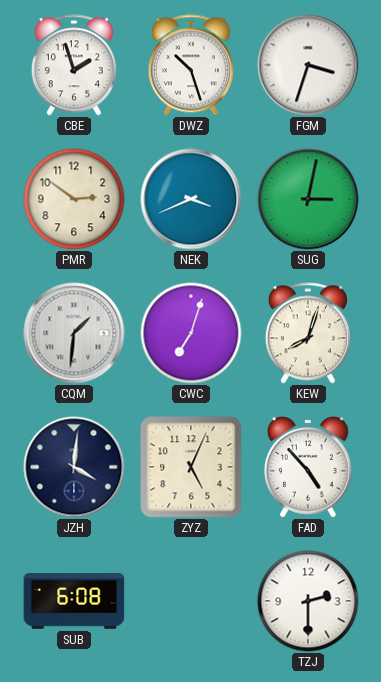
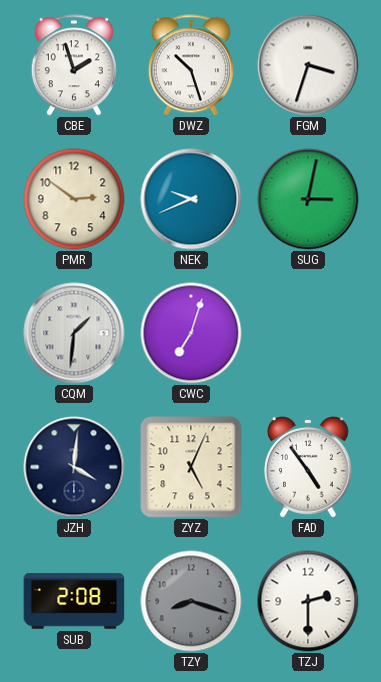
NEK: 3:41 -> 9:41
KEW: 8:03 -> none
FAD: 4:53 -> 4:54
SUB: 6:08 -> 2:08
TZY: none -> 8:18
